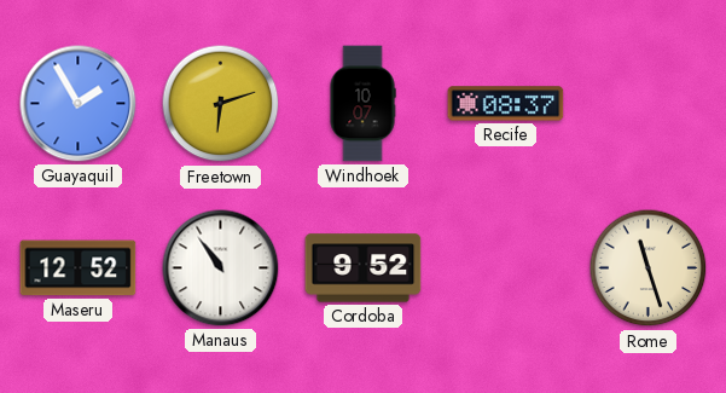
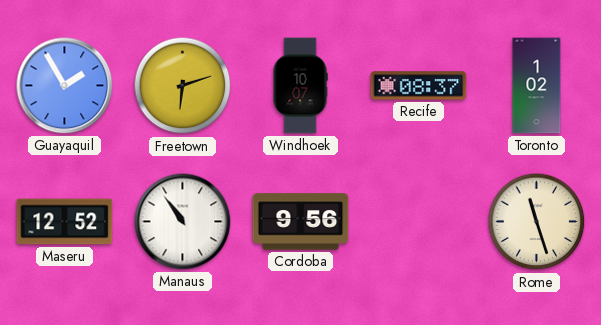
Toronto: none -> 1:02
Cordoba: 9:52 -> 9:56
